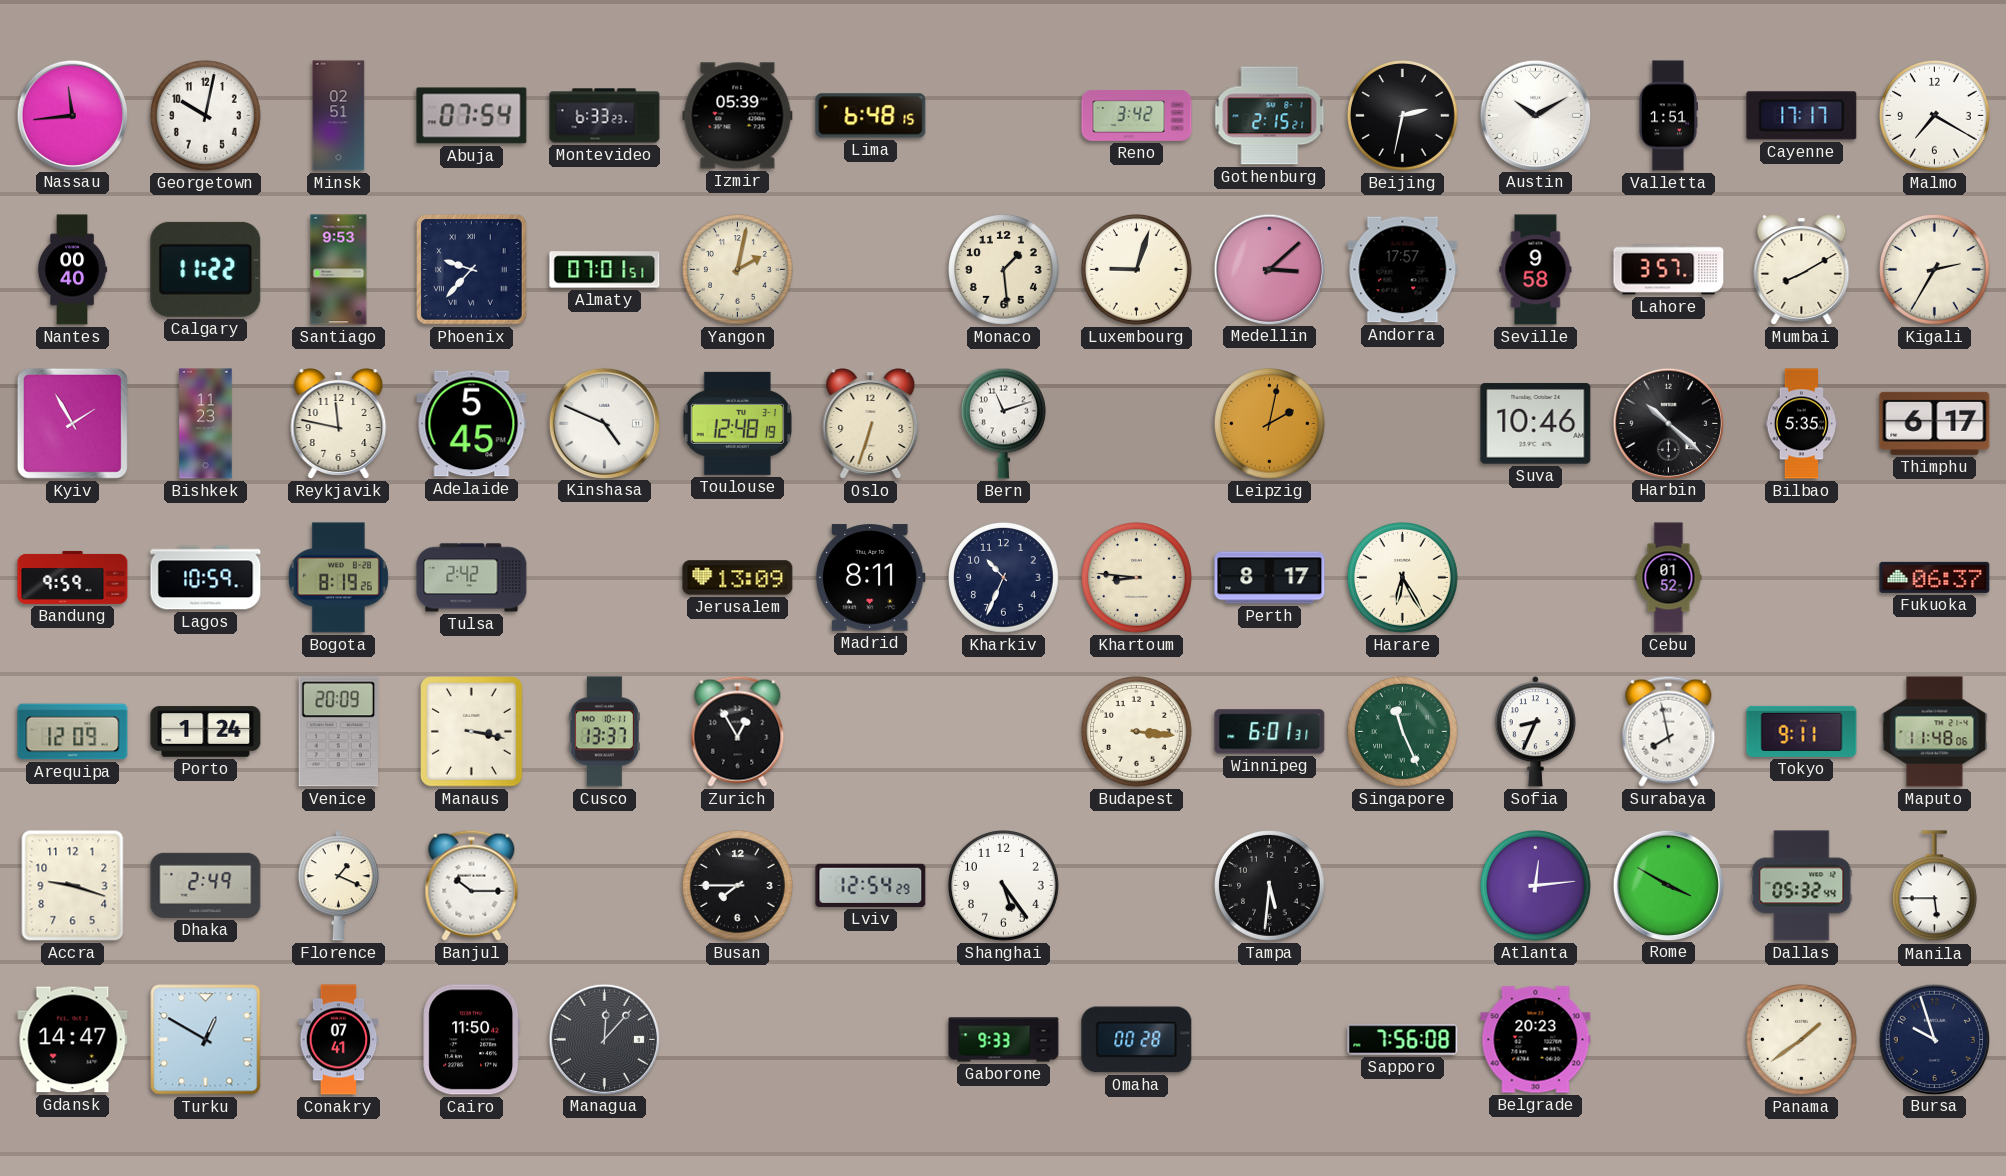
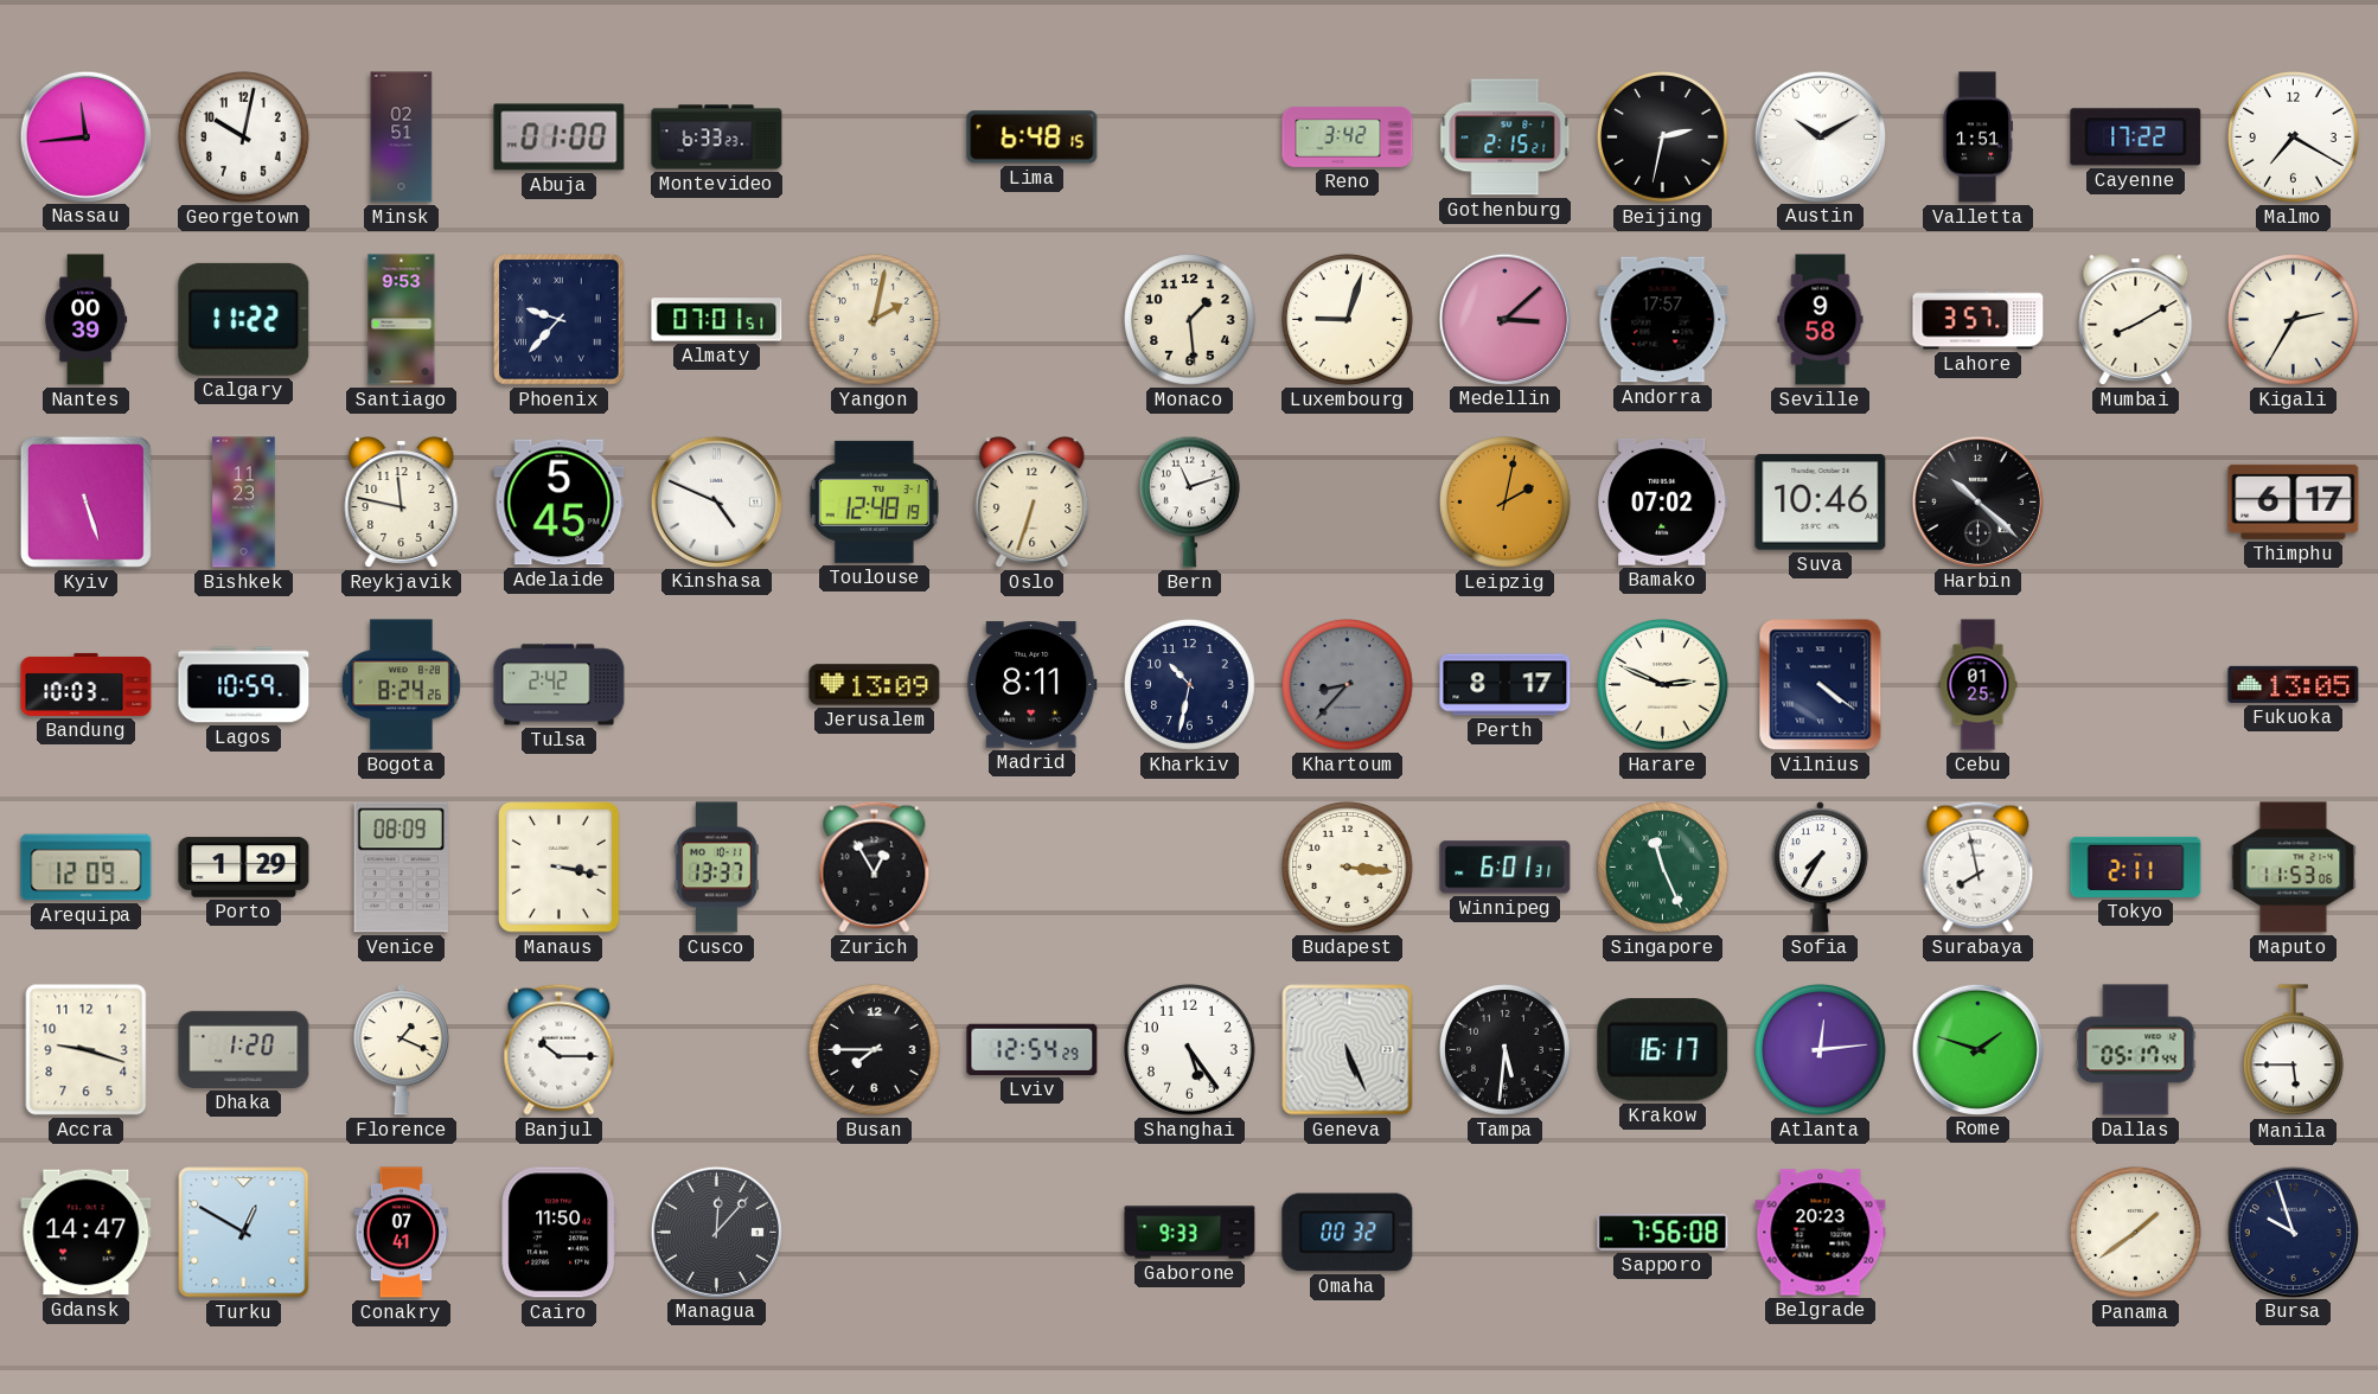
Abuja: 07:54 -> 01:00
Izmir: 05:39 -> none
Cayenne: 17:17 -> 17:22
Nantes: 00:40 -> 00:39
Kyiv: 1:55 -> 5:27
Bamako: none -> 07:02
Bilbao: 5:35 -> none
Bandung: 9:59 -> 10:03
Bogota: 8:19 -> 8:24
Kharkiv: 10:34 -> 10:32
Khartoum: 8:46 -> 8:37
Khartoum dial: cream -> grey
Harare: 6:25 -> 2:49
Vilnius: none -> 4:21
Cebu: 01:52 -> 01:25
Fukuoka: 06:37 -> 13:05
Porto: 1:24 -> 1:29
Venice: 20:09 -> 08:09
Sofia: 8:34 -> 7:35
Tokyo: 9:11 -> 2:11
Maputo: 11:48 -> 11:53
Dhaka: 2:49 -> 1:20
Geneva: none -> 5:26
Krakow: none -> 16:17
Rome: 3:50 -> 1:48
Dallas: 05:32 -> 05:17
Omaha: 00:28 -> 00:32
